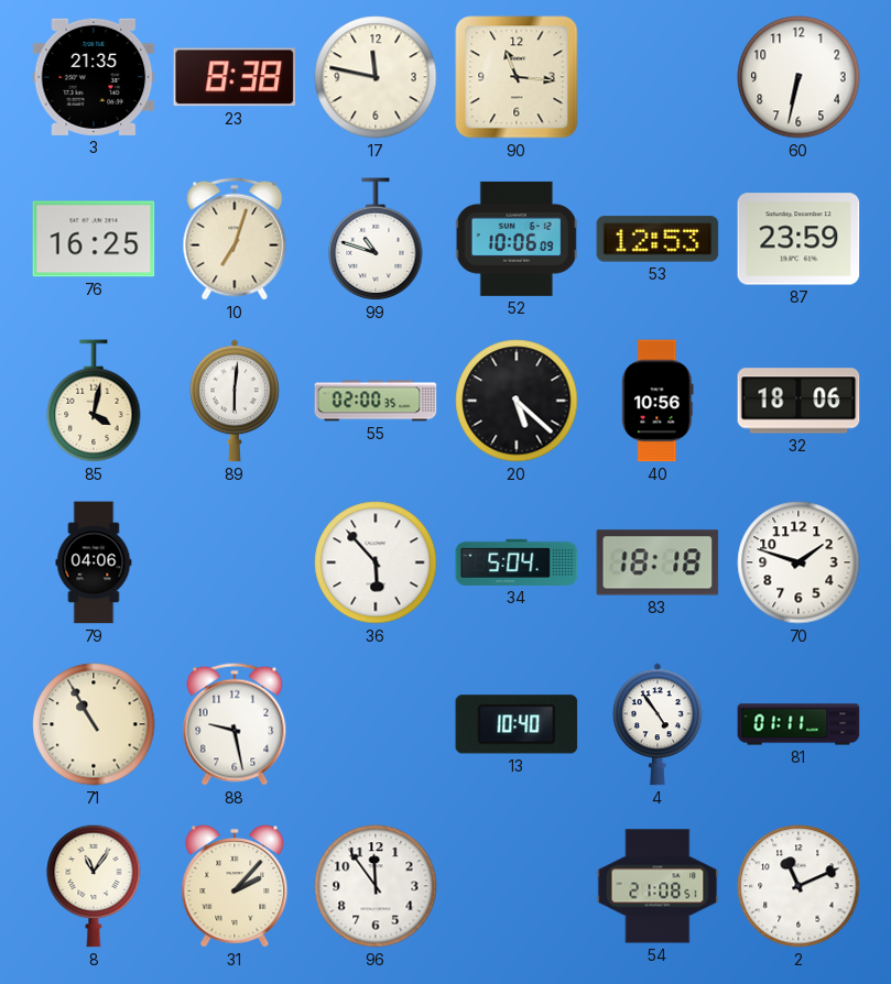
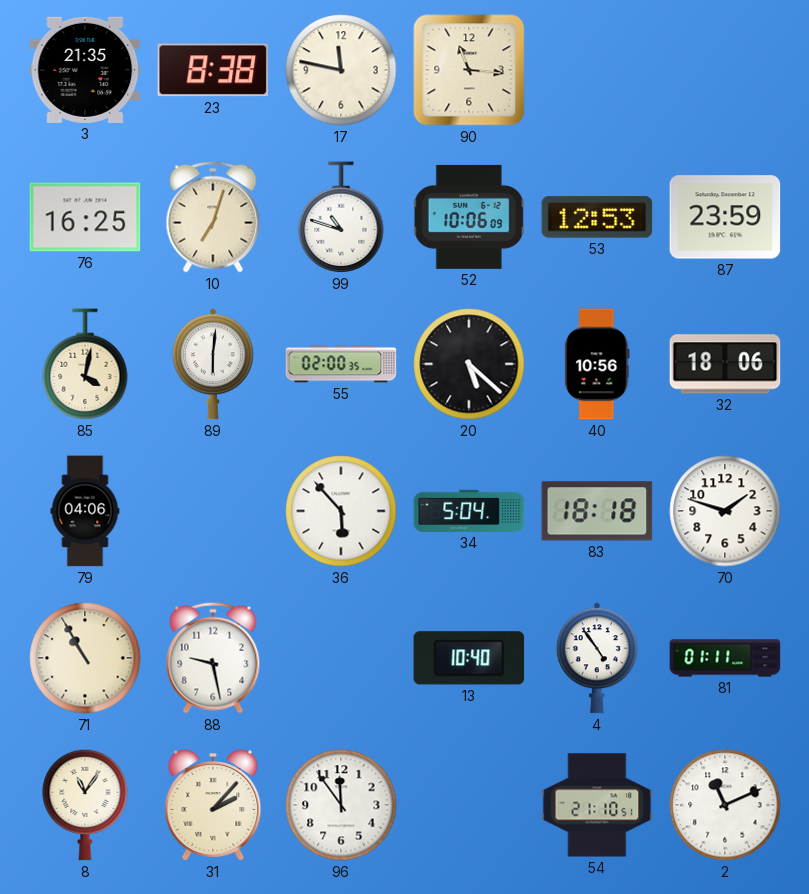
60: 6:32 -> none
54: 21:08 -> 21:10
